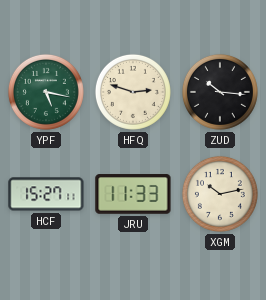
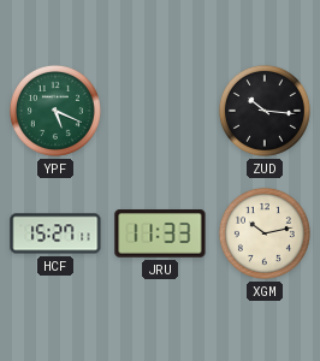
YPF: 5:17 -> 5:19
HFQ: 2:48 -> none
